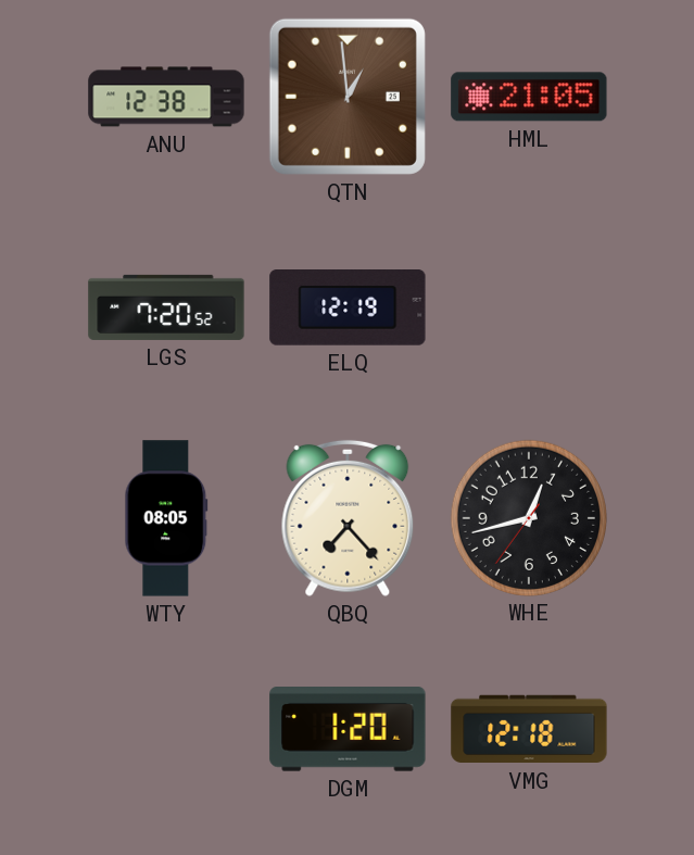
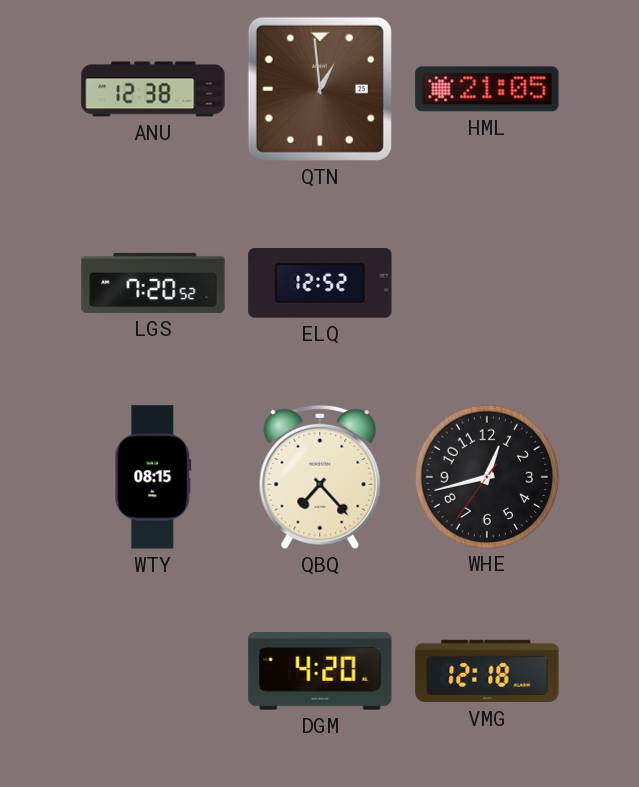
ELQ: 12:19 -> 12:52
WTY: 08:05 -> 08:15
DGM: 1:20 -> 4:20
